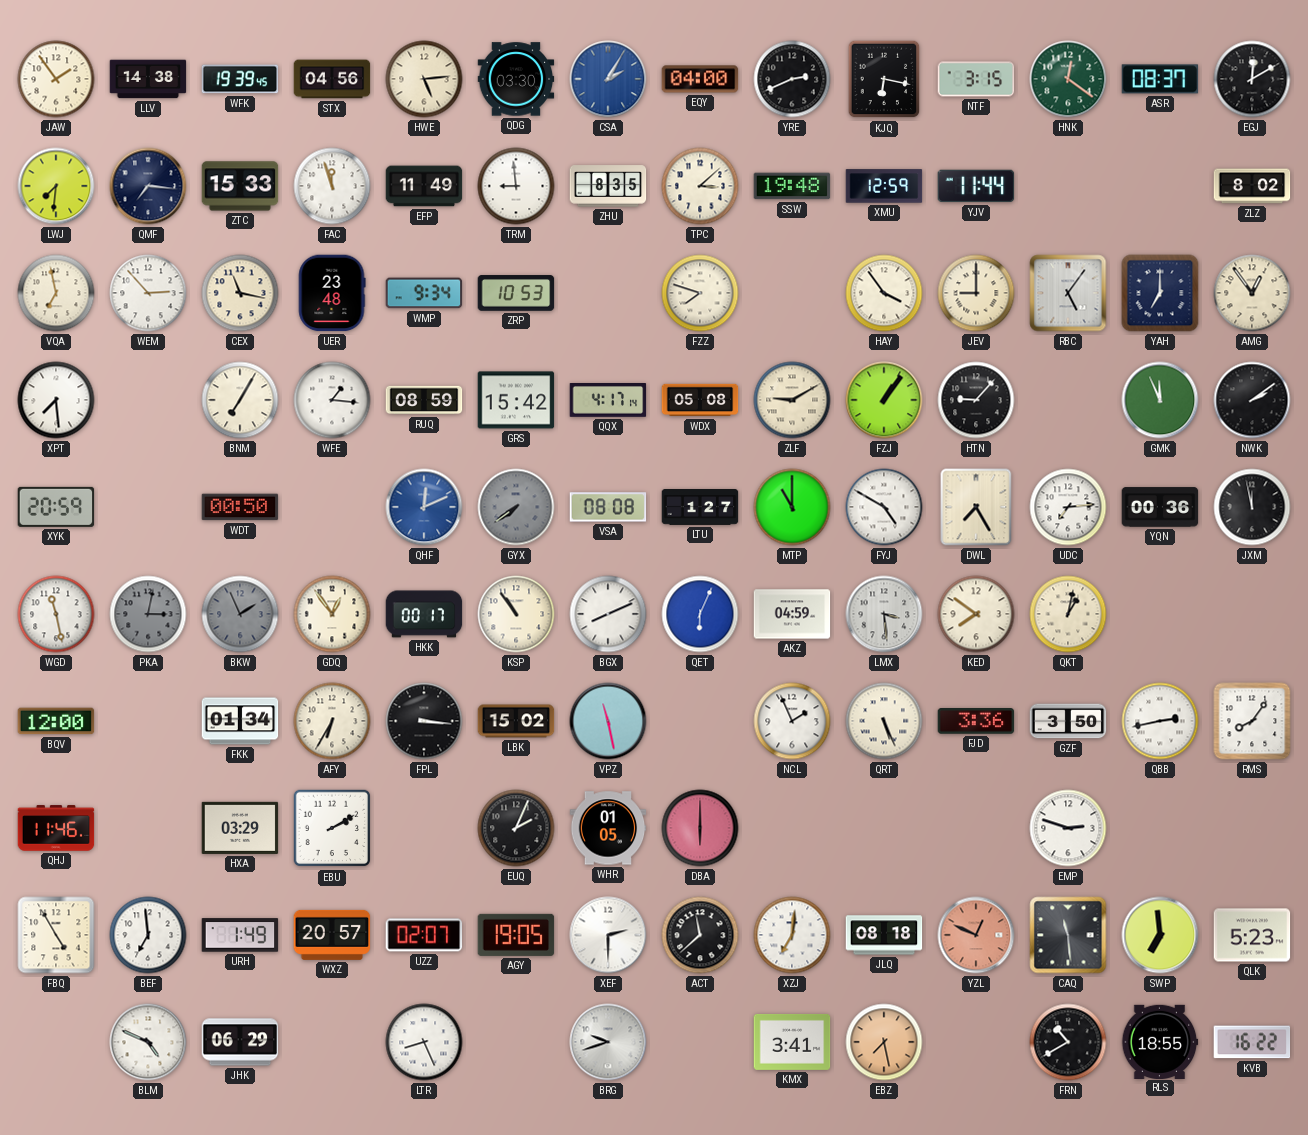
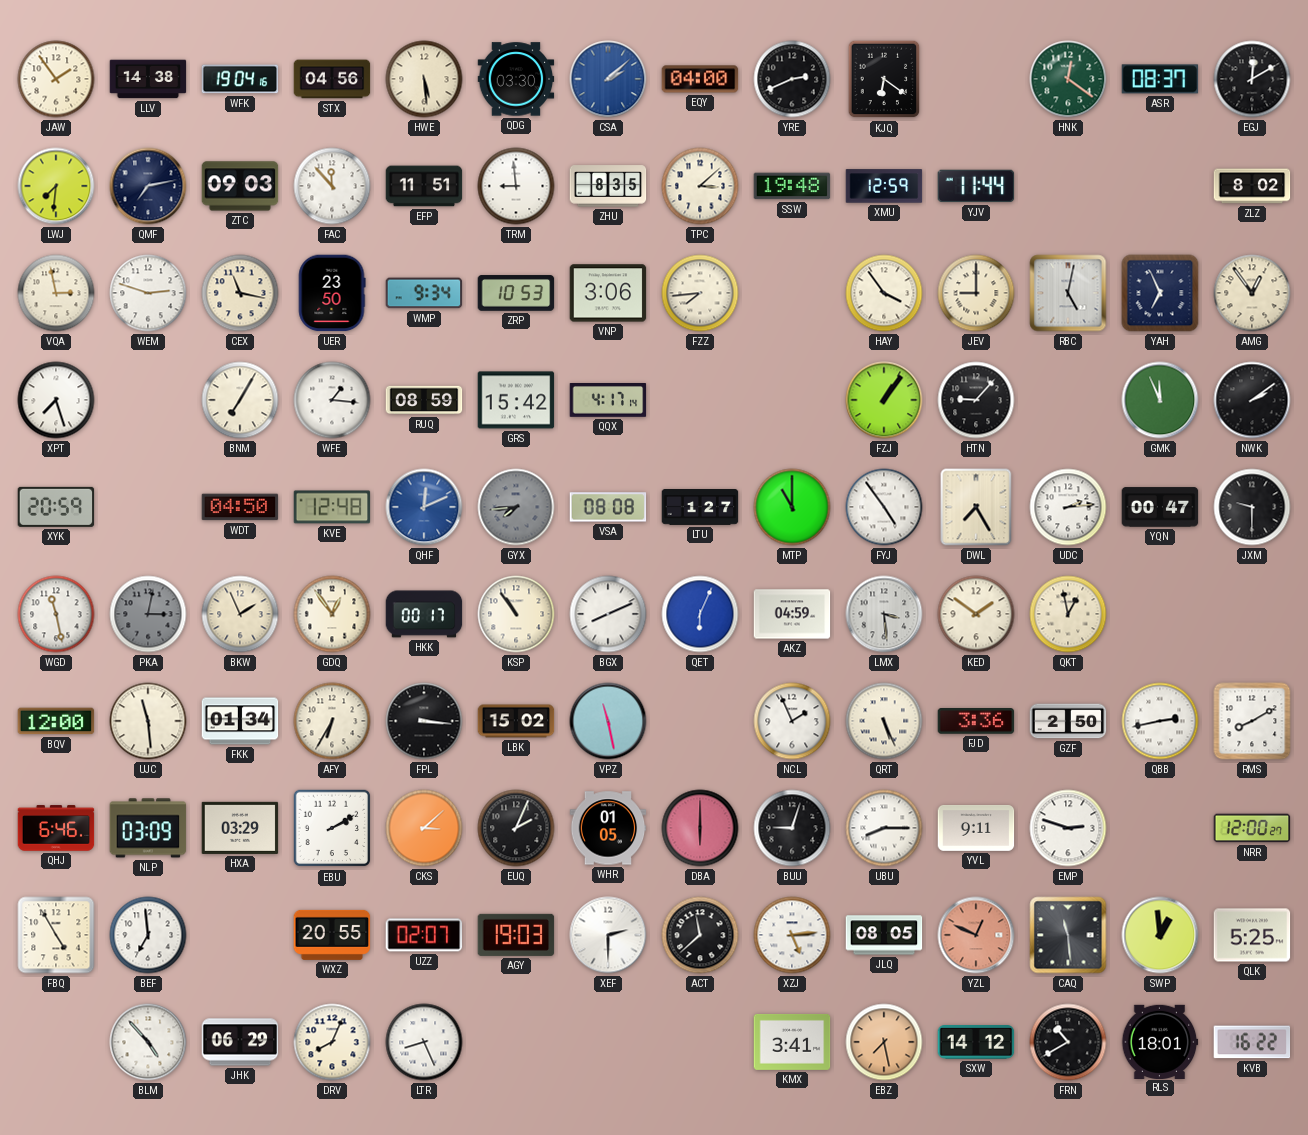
WFK: 19:39 -> 19:04
HWE: 5:14 -> 5:29
CSA: 2:05 -> 2:08
KJQ: 6:17 -> 6:21
NTF: 3:15 -> none
QMF: 7:16 -> 7:13
ZTC: 15:33 -> 09:03
FAC: 11:57 -> 11:53
EFP: 11:49 -> 11:51
VQA: 6:58 -> 2:58
WEM: 2:53 -> 2:48
UER: 23:48 -> 23:50
VNP: none -> 3:06
FZZ: 7:48 -> 7:44
RBC: 5:06 -> 5:02
YAH: 7:00 -> 6:56
XPT: 7:29 -> 7:27
WDX: 05:08 -> none
ZLF: 9:10 -> none
WDT: 00:50 -> 04:50
KVE: none -> 12:48
GYX: 7:39 -> 7:44
FYJ: 4:50 -> 4:54
UDC: 7:14 -> 2:14
YQN: 00:36 -> 00:47
JXM: 11:58 -> 9:30
BKW dial: grey -> cream
KED: 7:51 -> 1:51
QKT: 1:02 -> 12:58
UJC: none -> 11:29
GZF: 3:50 -> 2:50
RMS: 8:06 -> 8:10
QHJ: 11:46 -> 6:46
NLP: none -> 03:09
CKS: none -> 3:08
BUU: none -> 9:03
UBU: none -> 8:15
YVL: none -> 9:11
NRR: none -> 12:00
URH: 1:49 -> none
WXZ: 20:57 -> 20:55
AGY: 19:05 -> 19:03
XZJ: 7:01 -> 5:14
JLQ: 08:18 -> 08:05
SWP: 6:59 -> 12:59
QLK: 5:23 -> 5:25
BLM: 4:49 -> 4:53
DRV: none -> 8:04
BRG: 9:42 -> none
SXW: none -> 14:12
RLS: 18:55 -> 18:01
